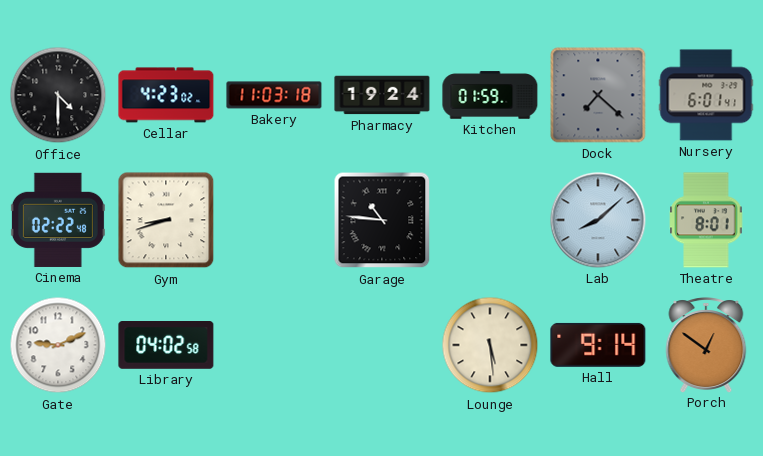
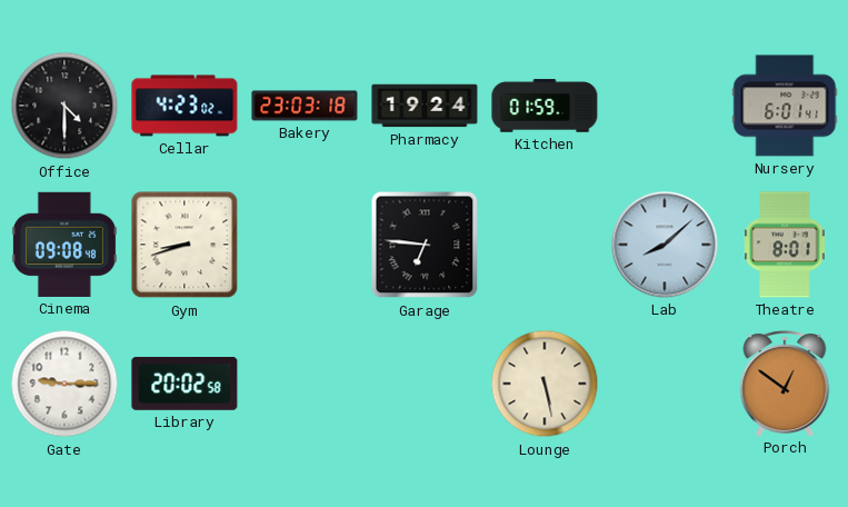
Bakery: 11:03 -> 23:03
Dock: 7:22 -> none
Cinema: 02:22 -> 09:08
Garage: 10:46 -> 6:46
Gate: 9:11 -> 9:15
Library: 04:02 -> 20:02
Lounge: 5:29 -> 5:28
Hall: 9:14 -> none
